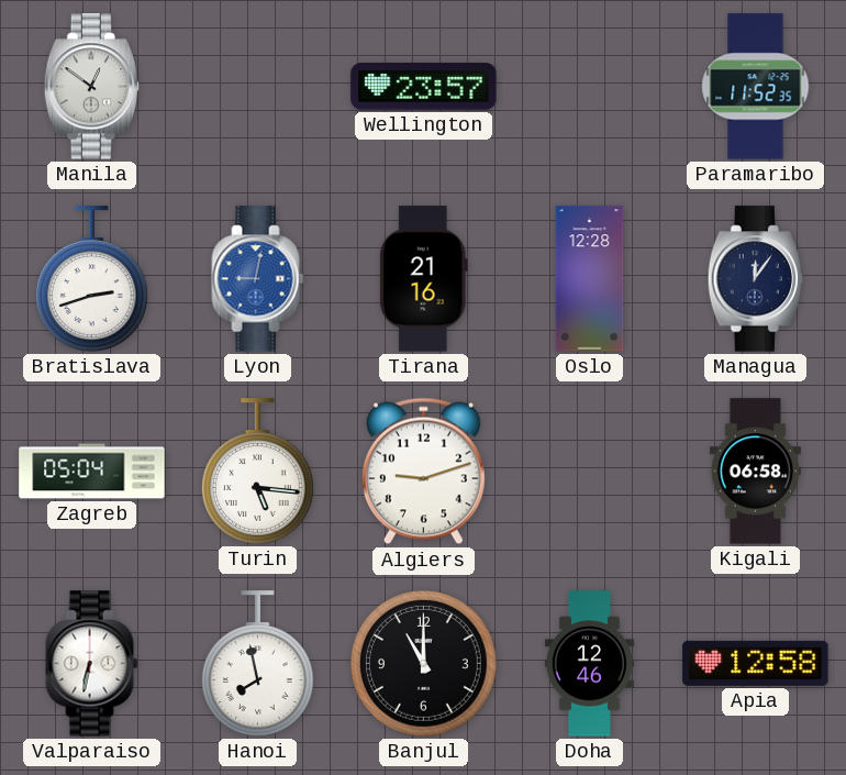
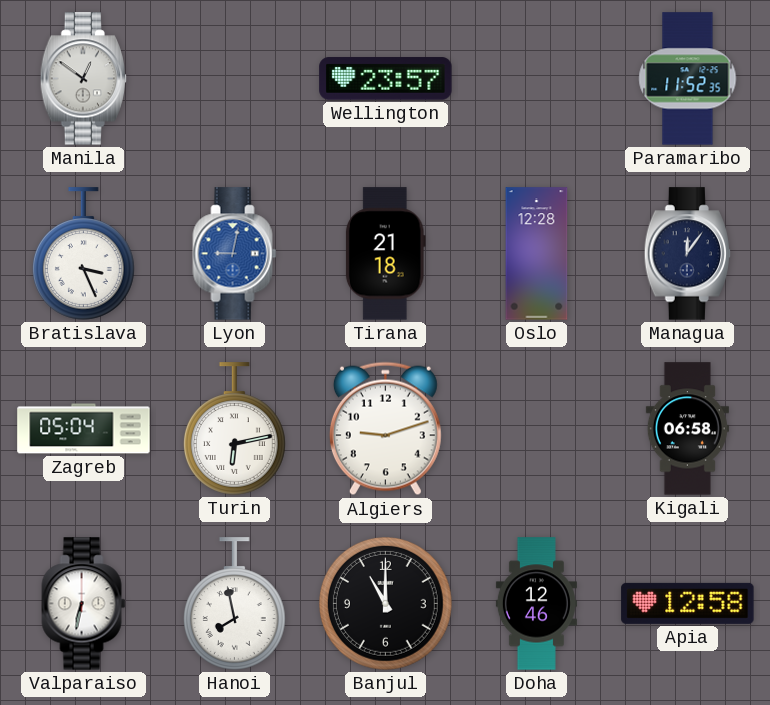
Bratislava: 2:42 -> 3:26
Tirana: 21:16 -> 21:18
Turin: 5:16 -> 6:13
